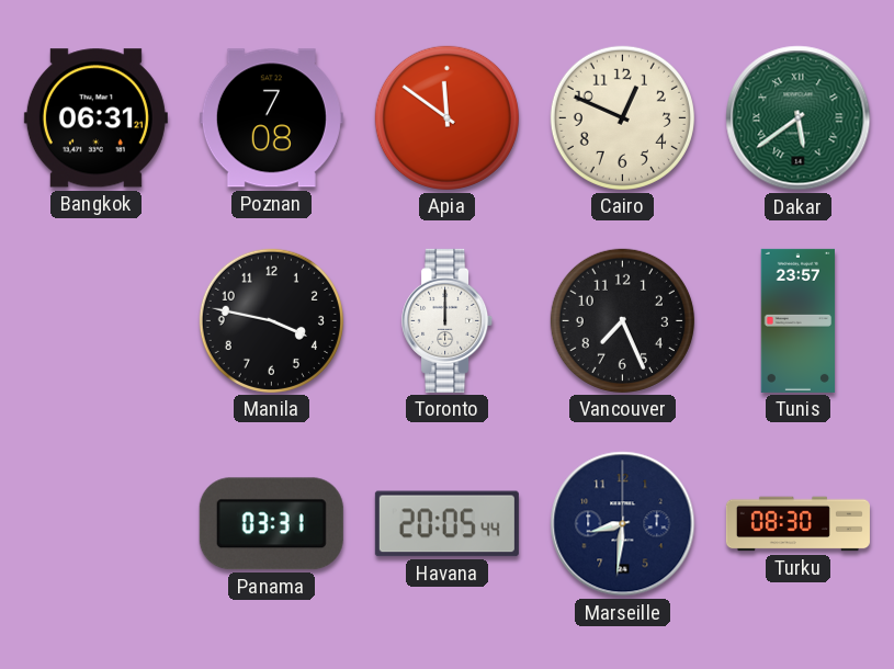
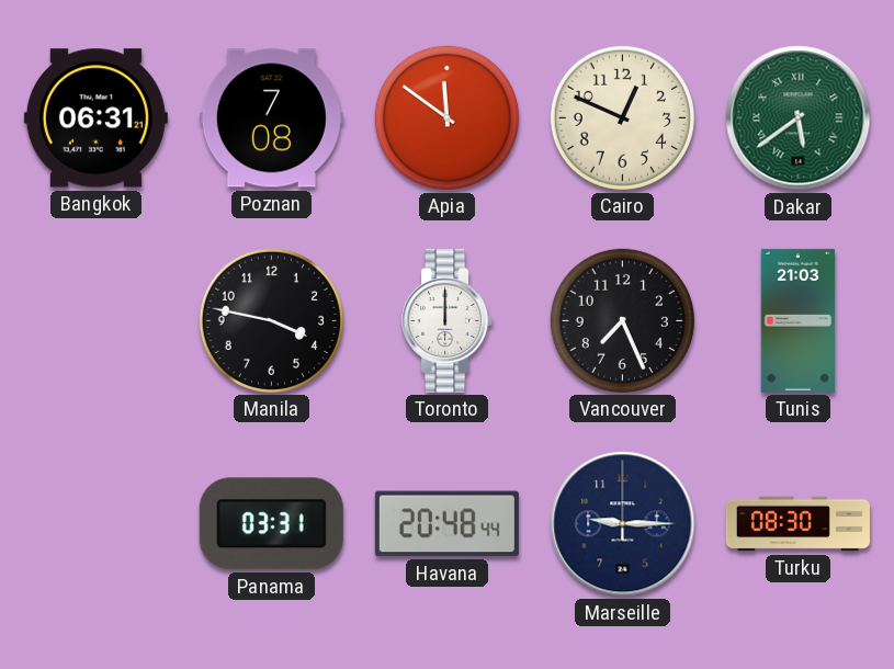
Tunis: 23:57 -> 21:03
Havana: 20:05 -> 20:48
Marseille: 8:31 -> 9:15
